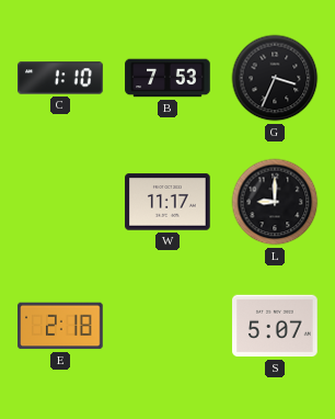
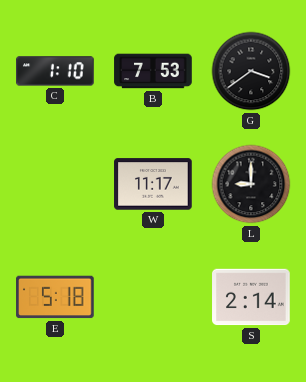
G: 3:34 -> 3:39
E: 2:18 -> 5:18
S: 5:07 -> 2:14
